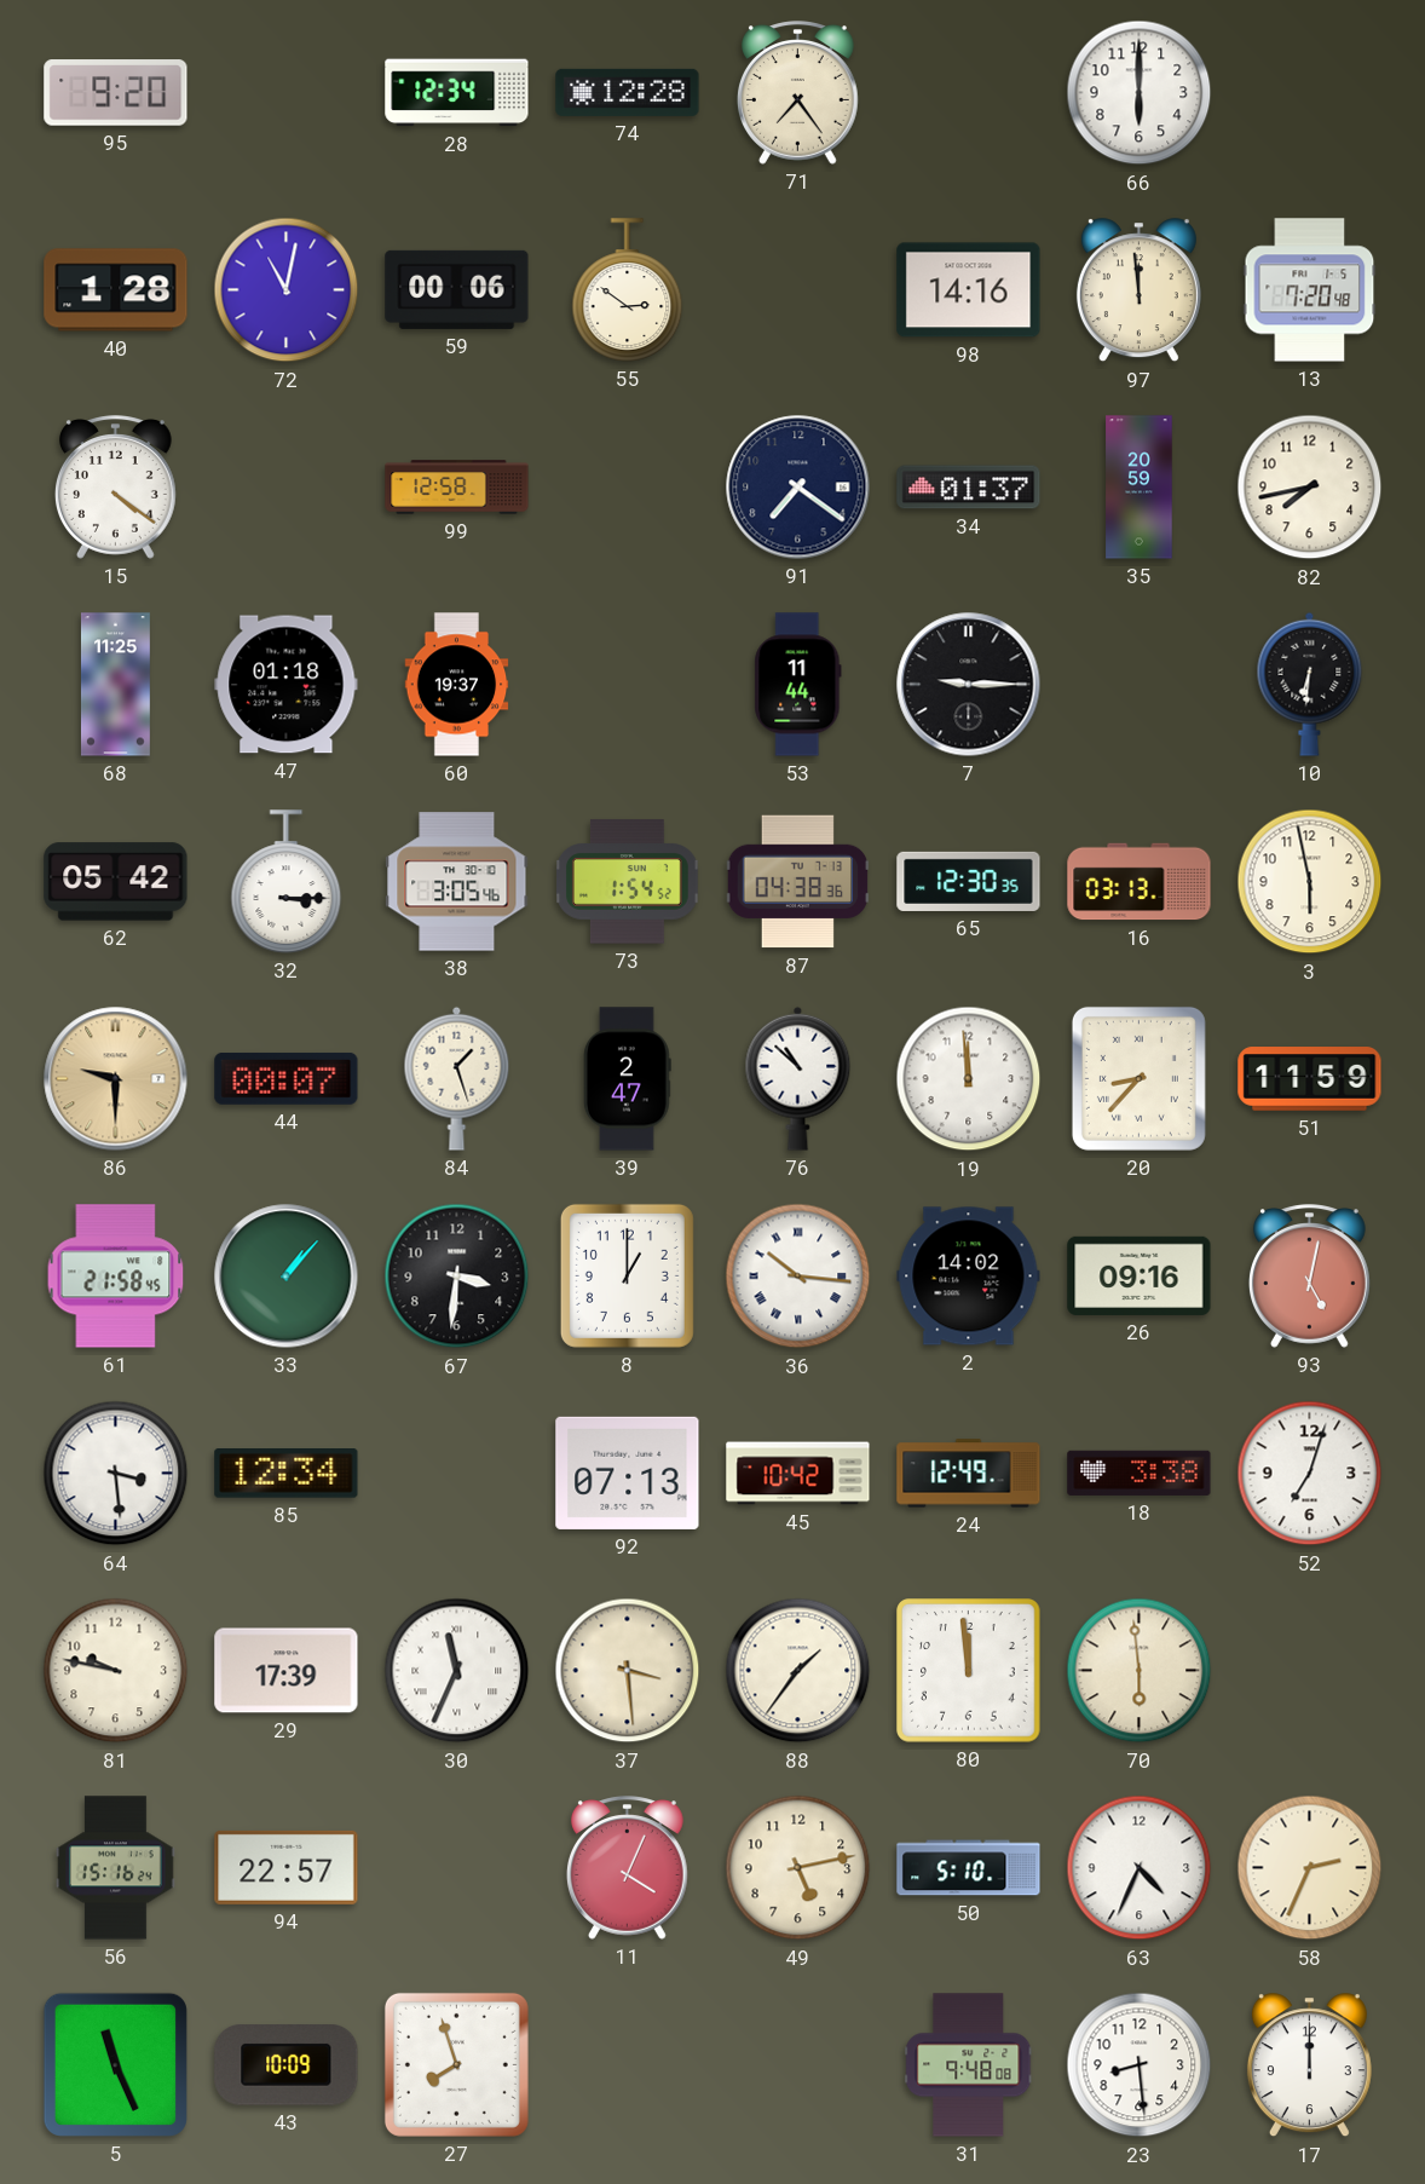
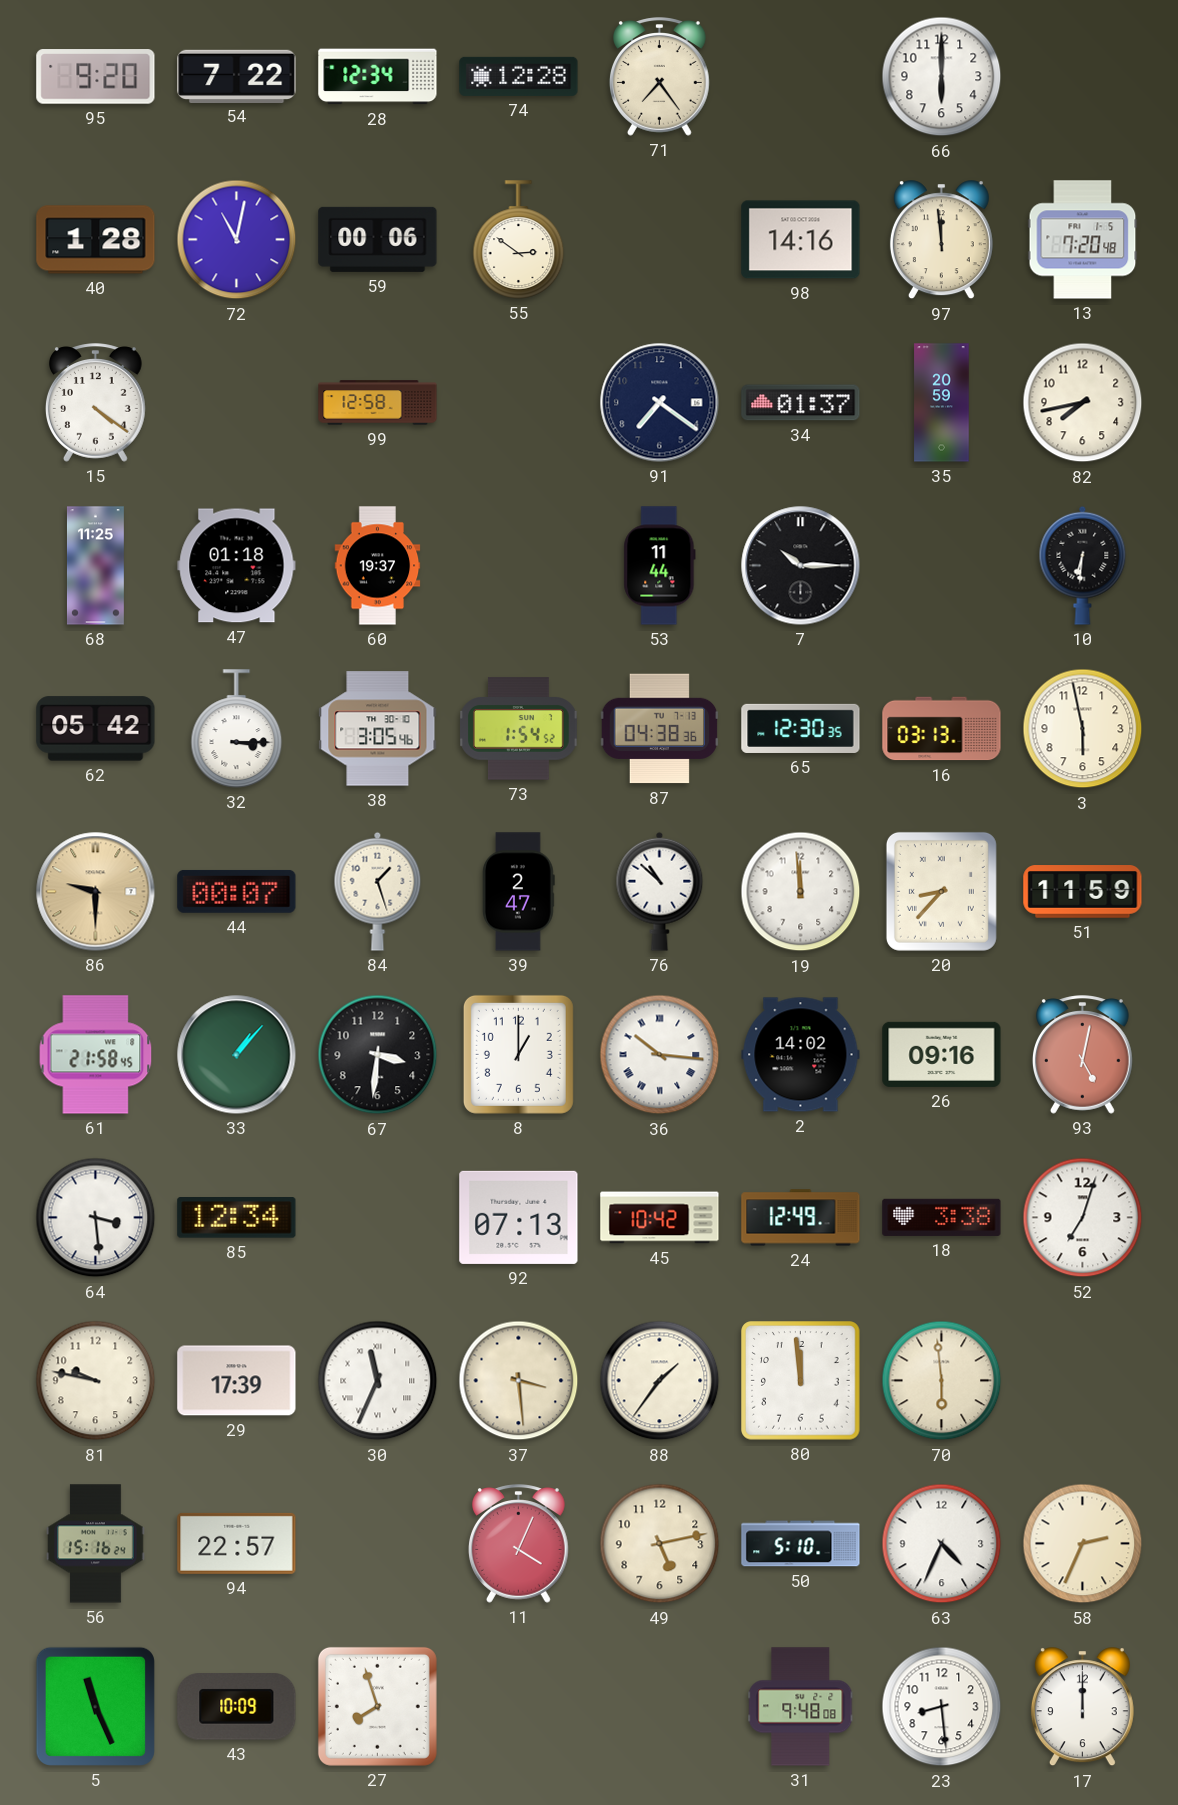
54: none -> 7:22
7: 9:15 -> 10:15
